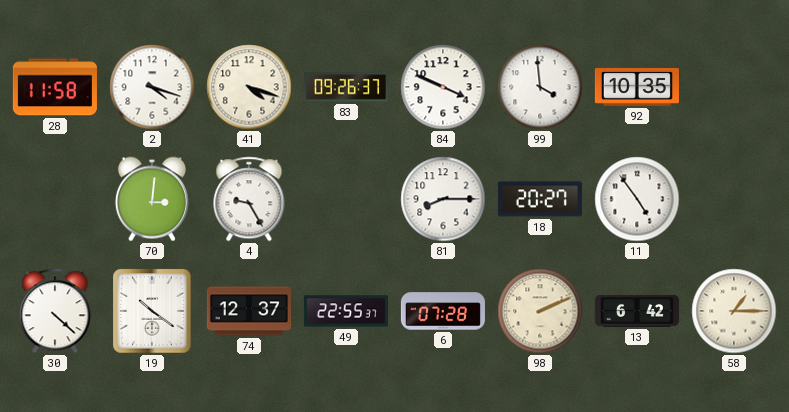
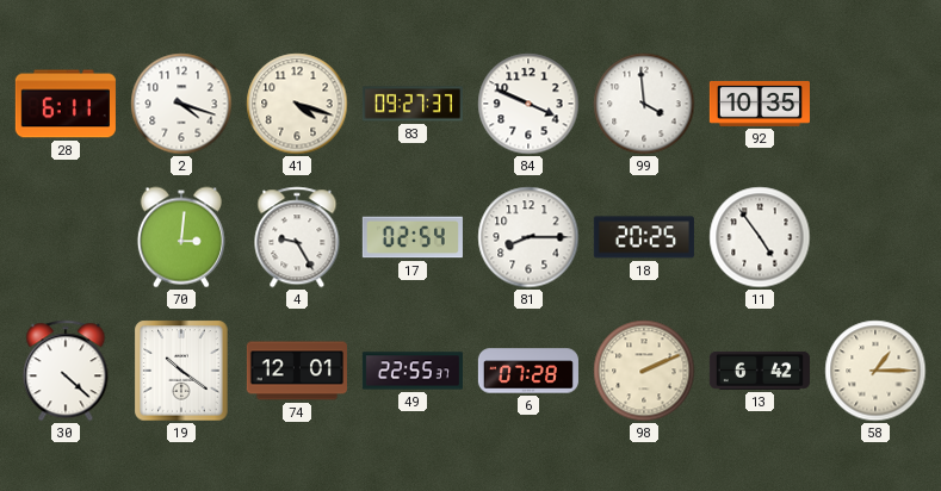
28: 11:58 -> 6:11
83: 09:26 -> 09:27
17: none -> 02:54
18: 20:27 -> 20:25
74: 12:37 -> 12:01
